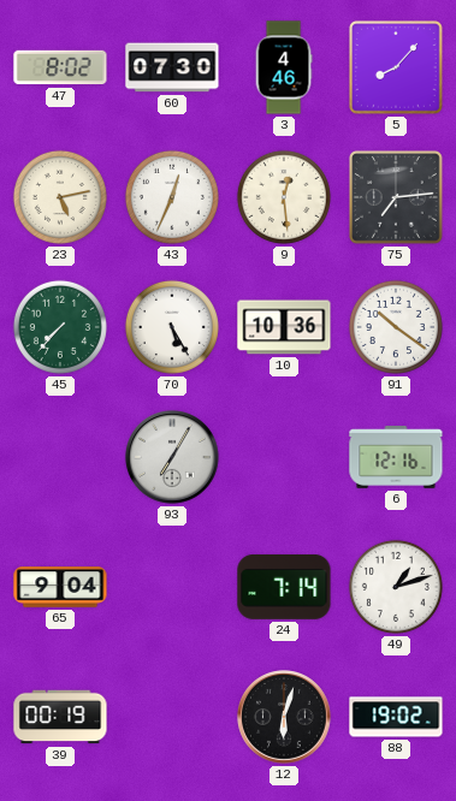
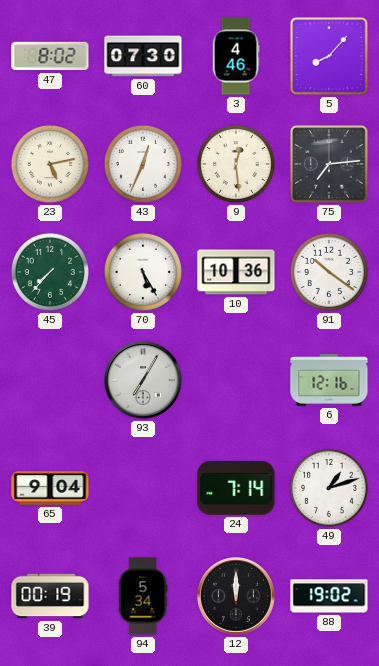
94: none -> 5:34
12: 6:03 -> 12:00
